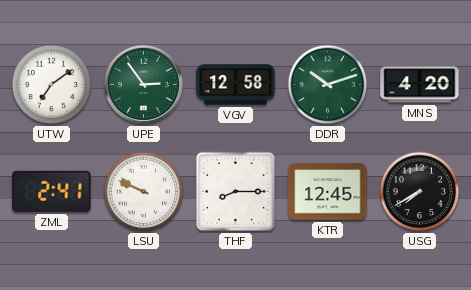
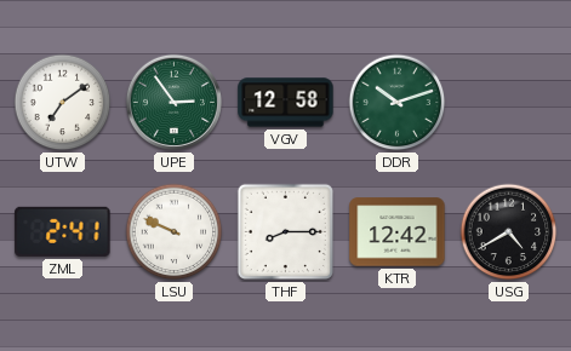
MNS: 4:20 -> none
KTR: 12:45 -> 12:42
USG: 7:40 -> 4:40
